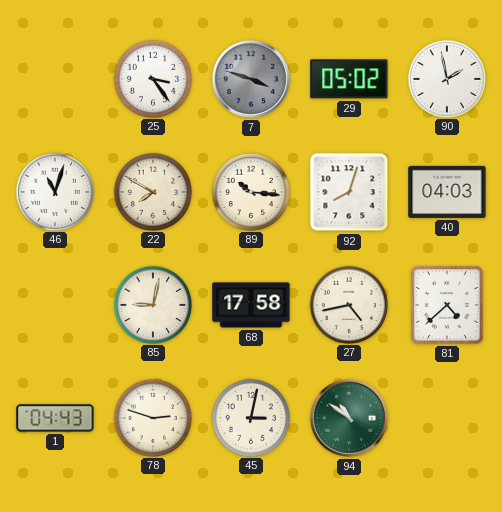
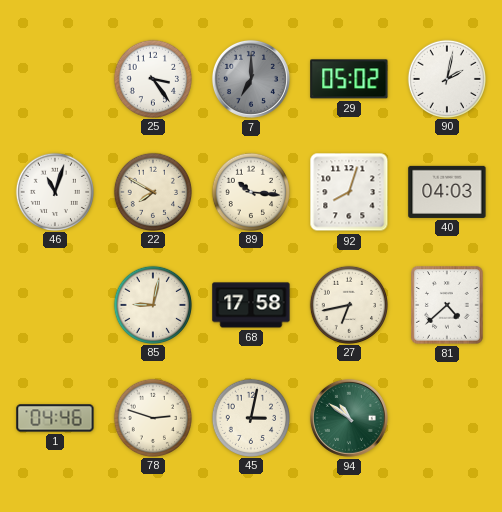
7: 3:48 -> 7:00
90: 1:58 -> 2:02
27: 4:43 -> 6:43
1: 04:43 -> 04:46
